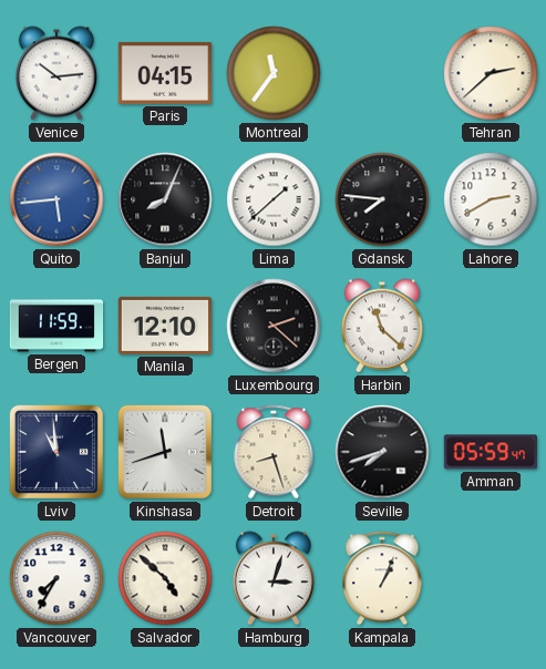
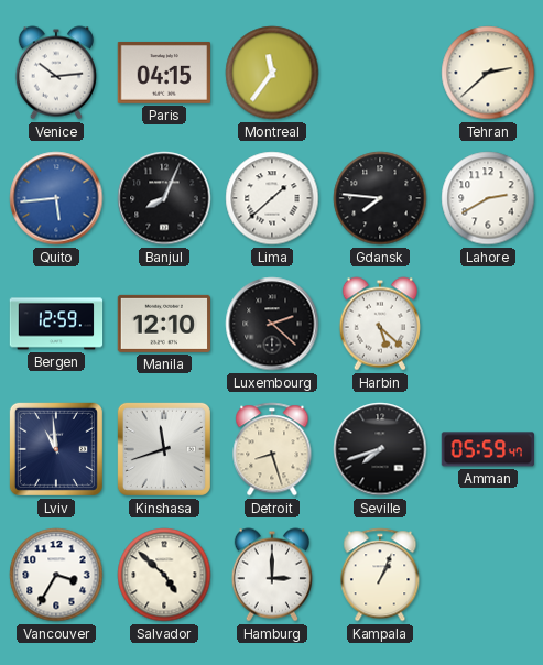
Bergen: 11:59 -> 12:59
Harbin: 11:22 -> 5:22
Vancouver: 7:35 -> 3:35
Hamburg: 3:03 -> 3:00
